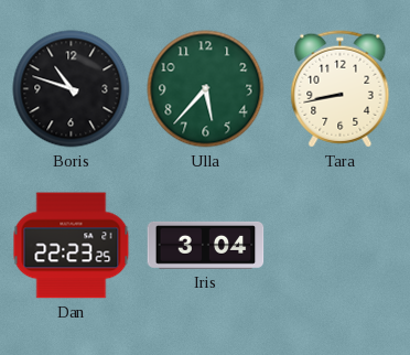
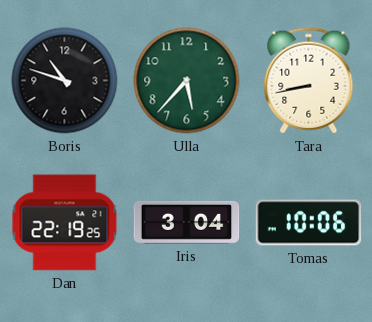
Dan: 22:23 -> 22:19
Tomas: none -> 10:06
